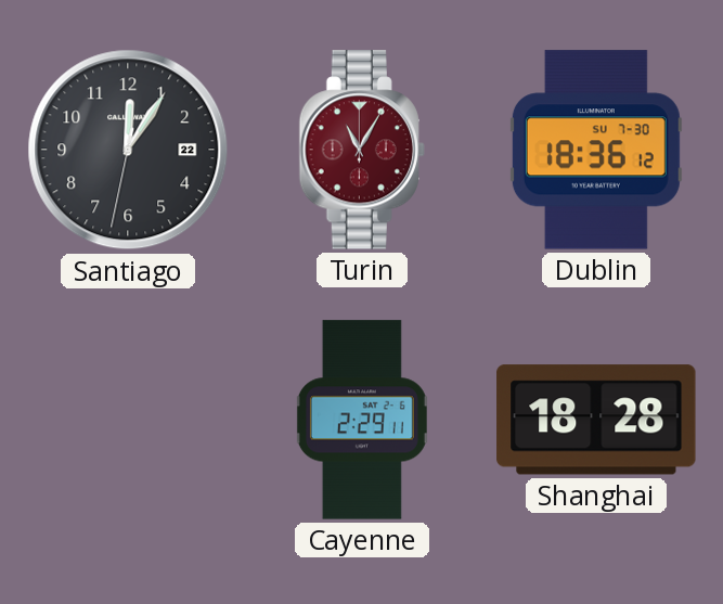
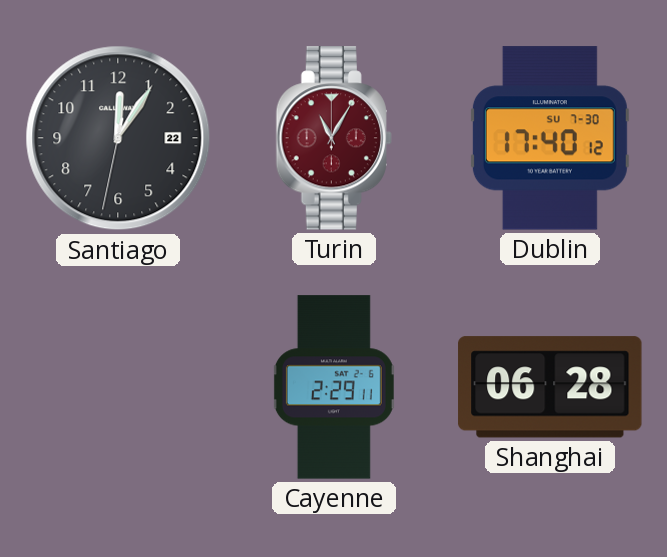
Dublin: 18:36 -> 17:40
Shanghai: 18:28 -> 06:28
